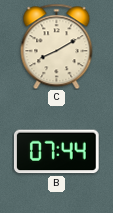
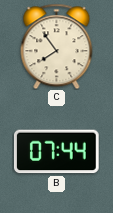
C: 8:10 -> 7:54
